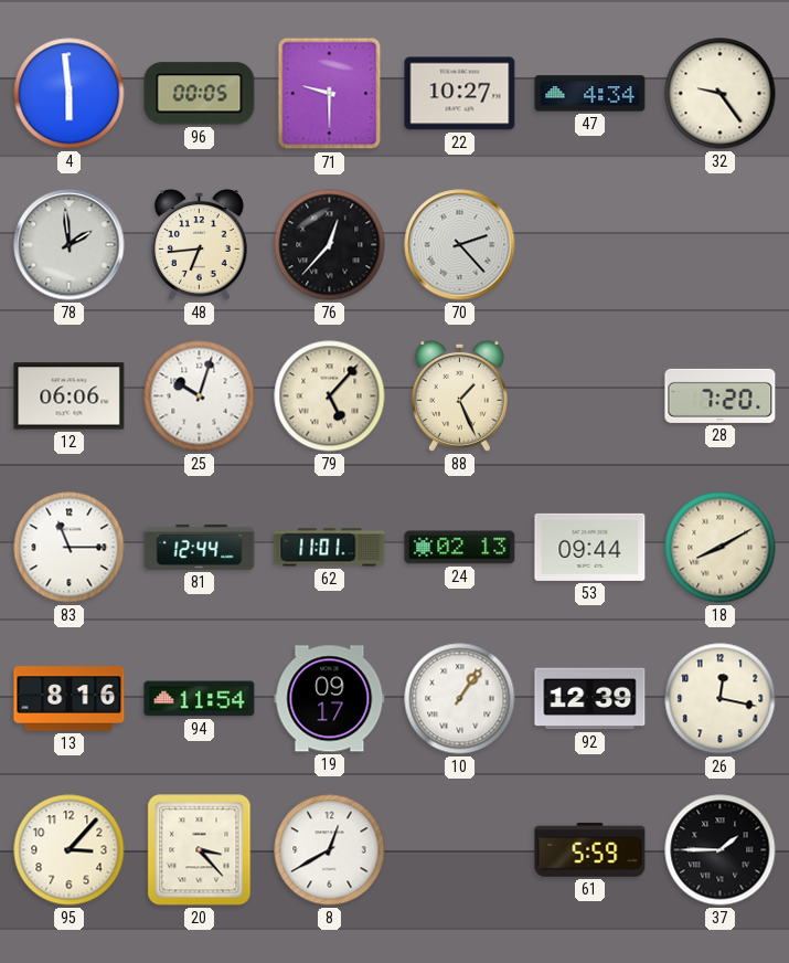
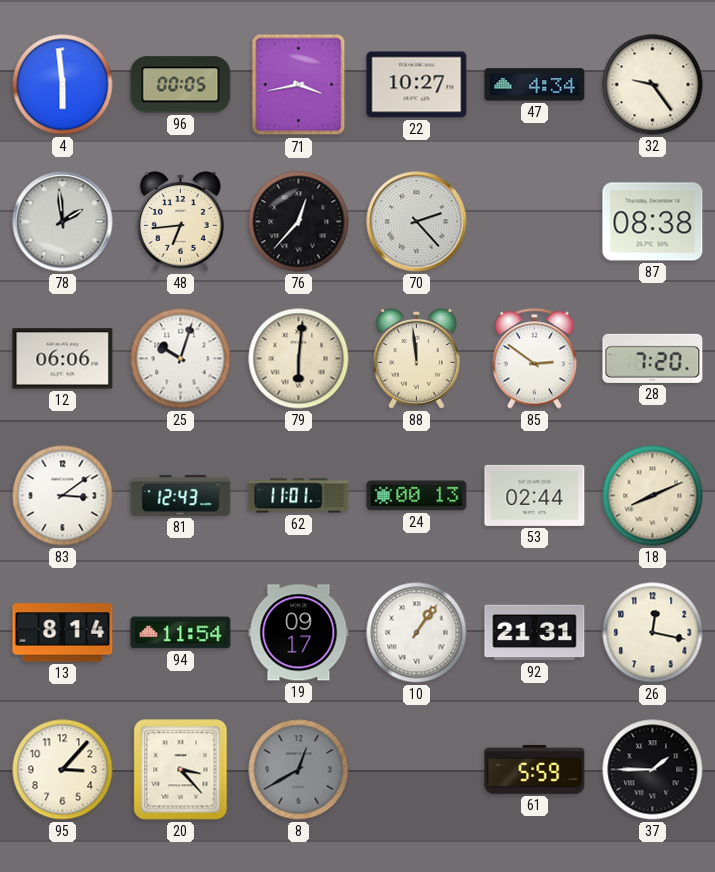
71: 9:30 -> 3:43
87: none -> 08:38
79: 5:07 -> 6:01
88: 1:26 -> 11:59
85: none -> 2:51
83: 11:15 -> 3:09
81: 12:44 -> 12:43
24: 02:13 -> 00:13
53: 09:44 -> 02:44
18: 8:10 -> 8:11
13: 8:16 -> 8:14
92: 12:39 -> 21:31
8 dial: white -> grey
